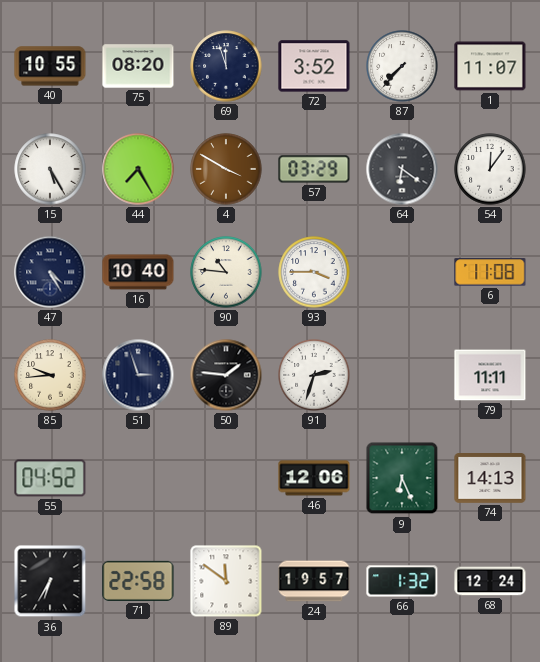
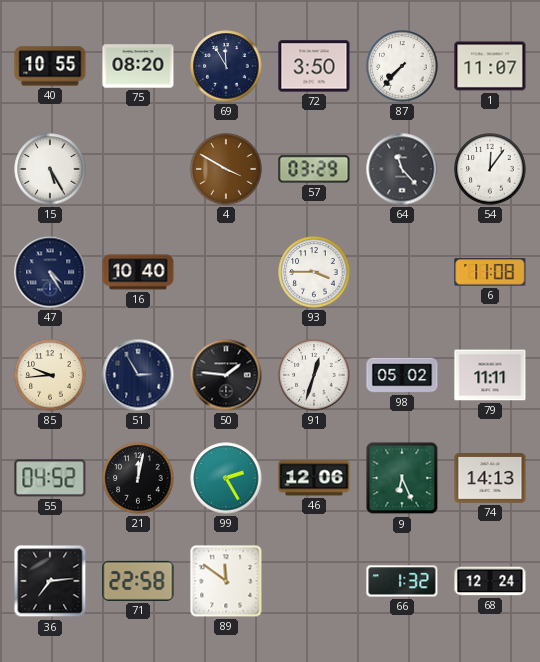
69: 11:57 -> 11:55
72: 3:52 -> 3:50
44: 7:25 -> none
64: 6:21 -> 11:23
90: 10:46 -> none
51: 2:57 -> 2:55
91: 2:33 -> 12:33
98: none -> 05:02
21: none -> 12:02
99: none -> 2:25
36: 6:35 -> 7:14
24: 19:57 -> none
